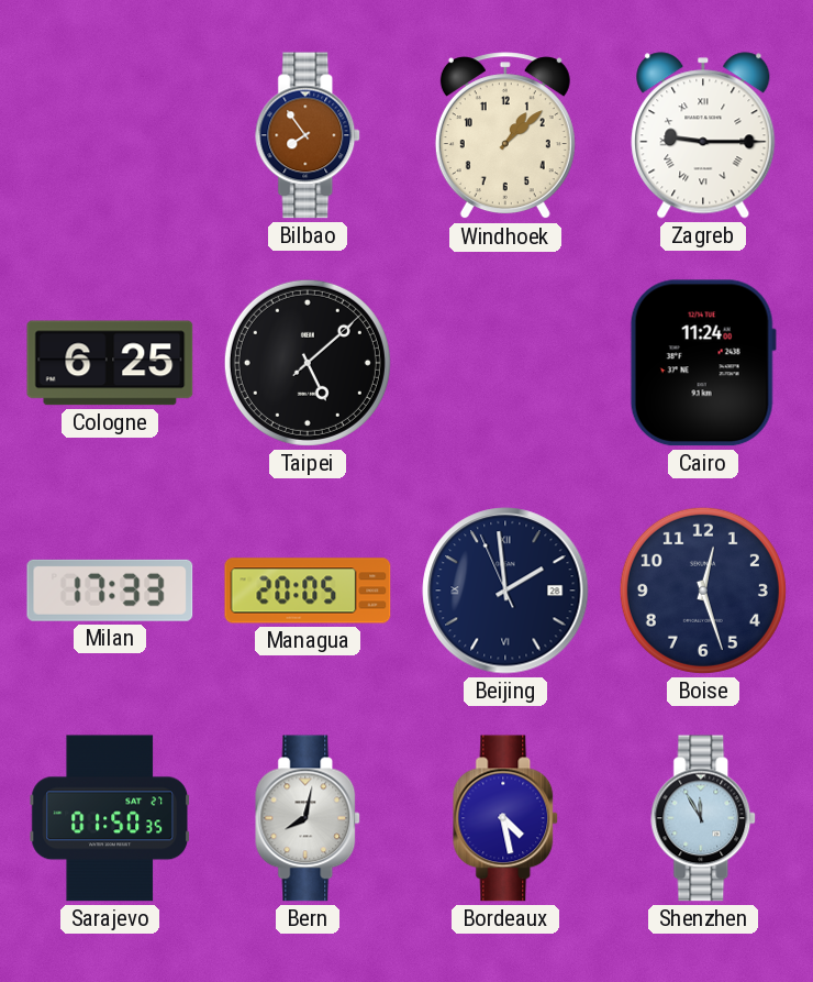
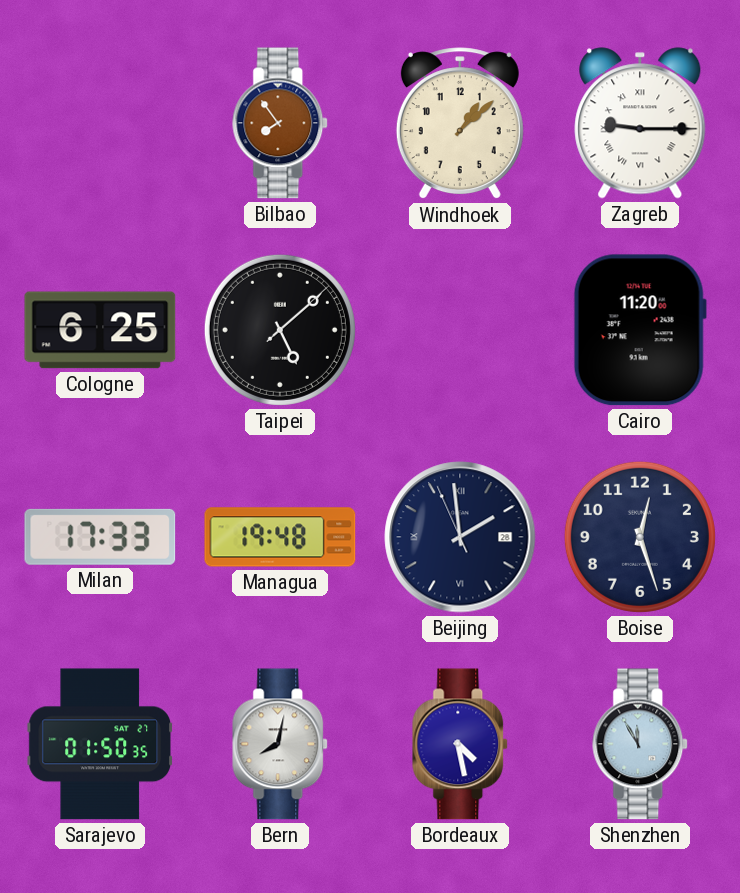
Cairo: 11:24 -> 11:20
Managua: 20:05 -> 19:48
